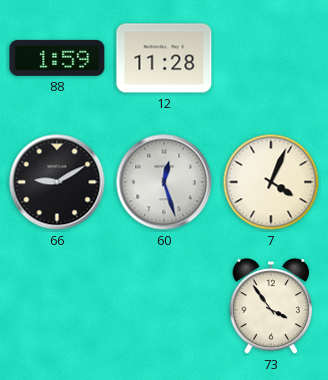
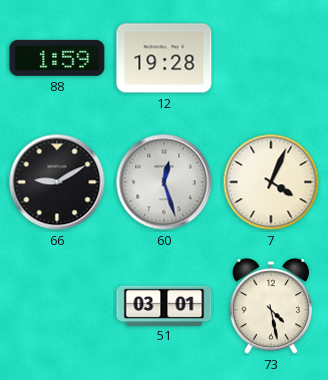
12: 11:28 -> 19:28
51: none -> 03:01
73: 3:54 -> 4:28
